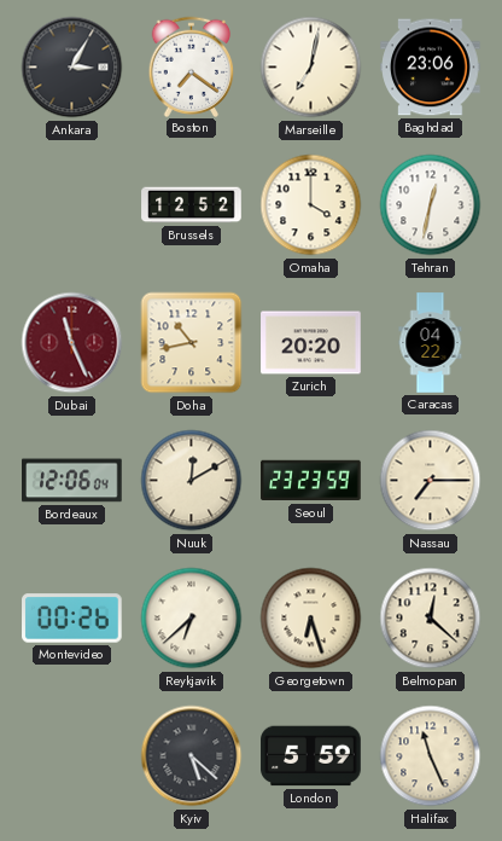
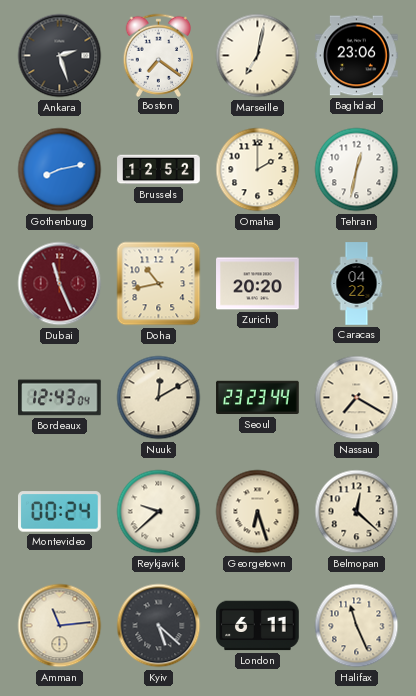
Ankara: 3:05 -> 2:27
Gothenburg: none -> 8:13
Omaha: 4:00 -> 2:00
Bordeaux: 12:06 -> 12:43
Seoul: 23:23:59 -> 23:23:44
Nassau: 7:15 -> 7:20
Montevideo: 00:26 -> 00:24
Reykjavik: 6:38 -> 9:38
Amman: none -> 11:14
London: 5:59 -> 6:11
